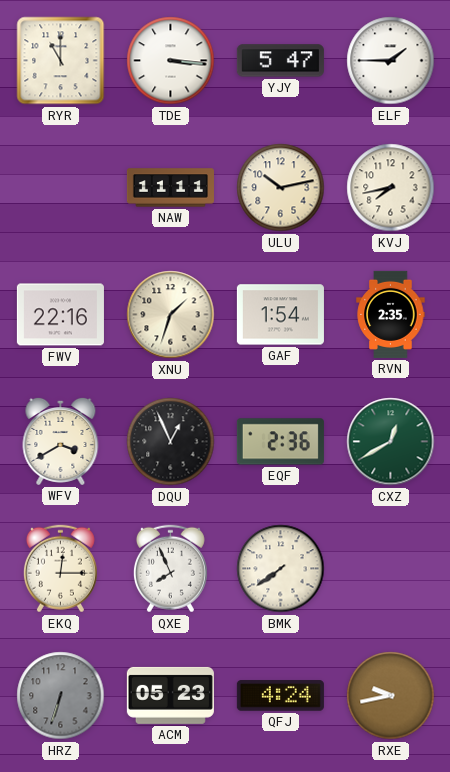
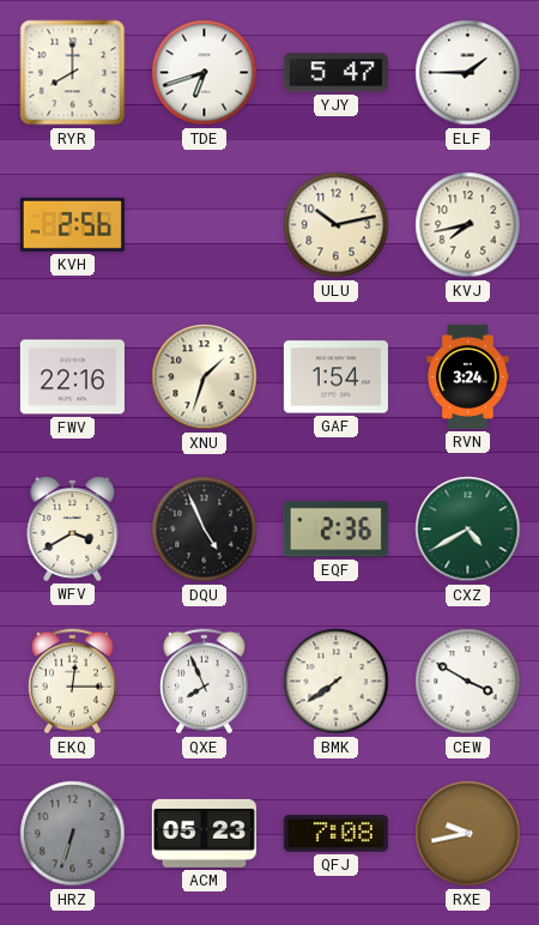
RYR: 11:00 -> 8:00
TDE: 3:16 -> 6:42
KVH: none -> 2:56
NAW: 11:11 -> none
RVN: 2:35 -> 3:24
DQU: 12:56 -> 4:56
CXZ: 12:40 -> 4:40
CEW: none -> 3:50
QFJ: 4:24 -> 7:08
